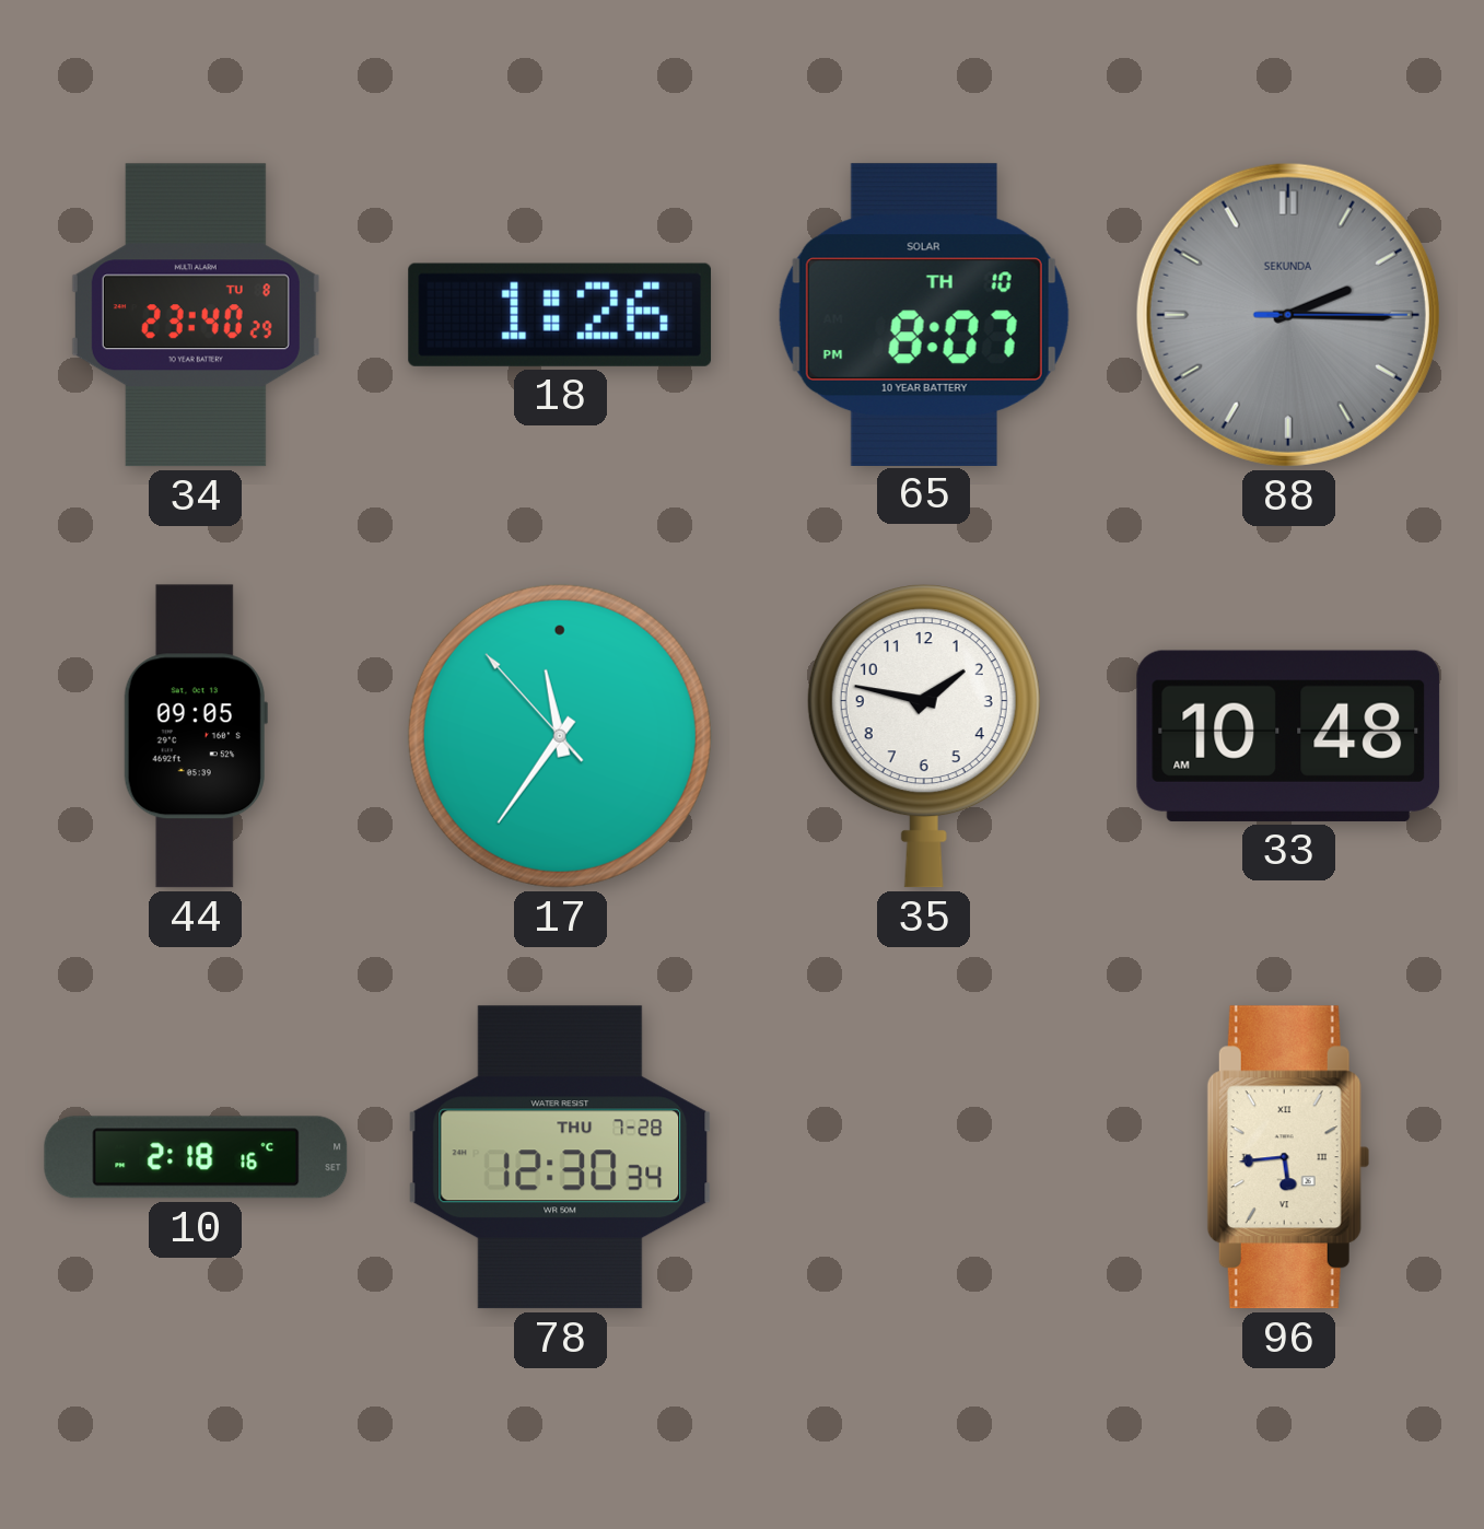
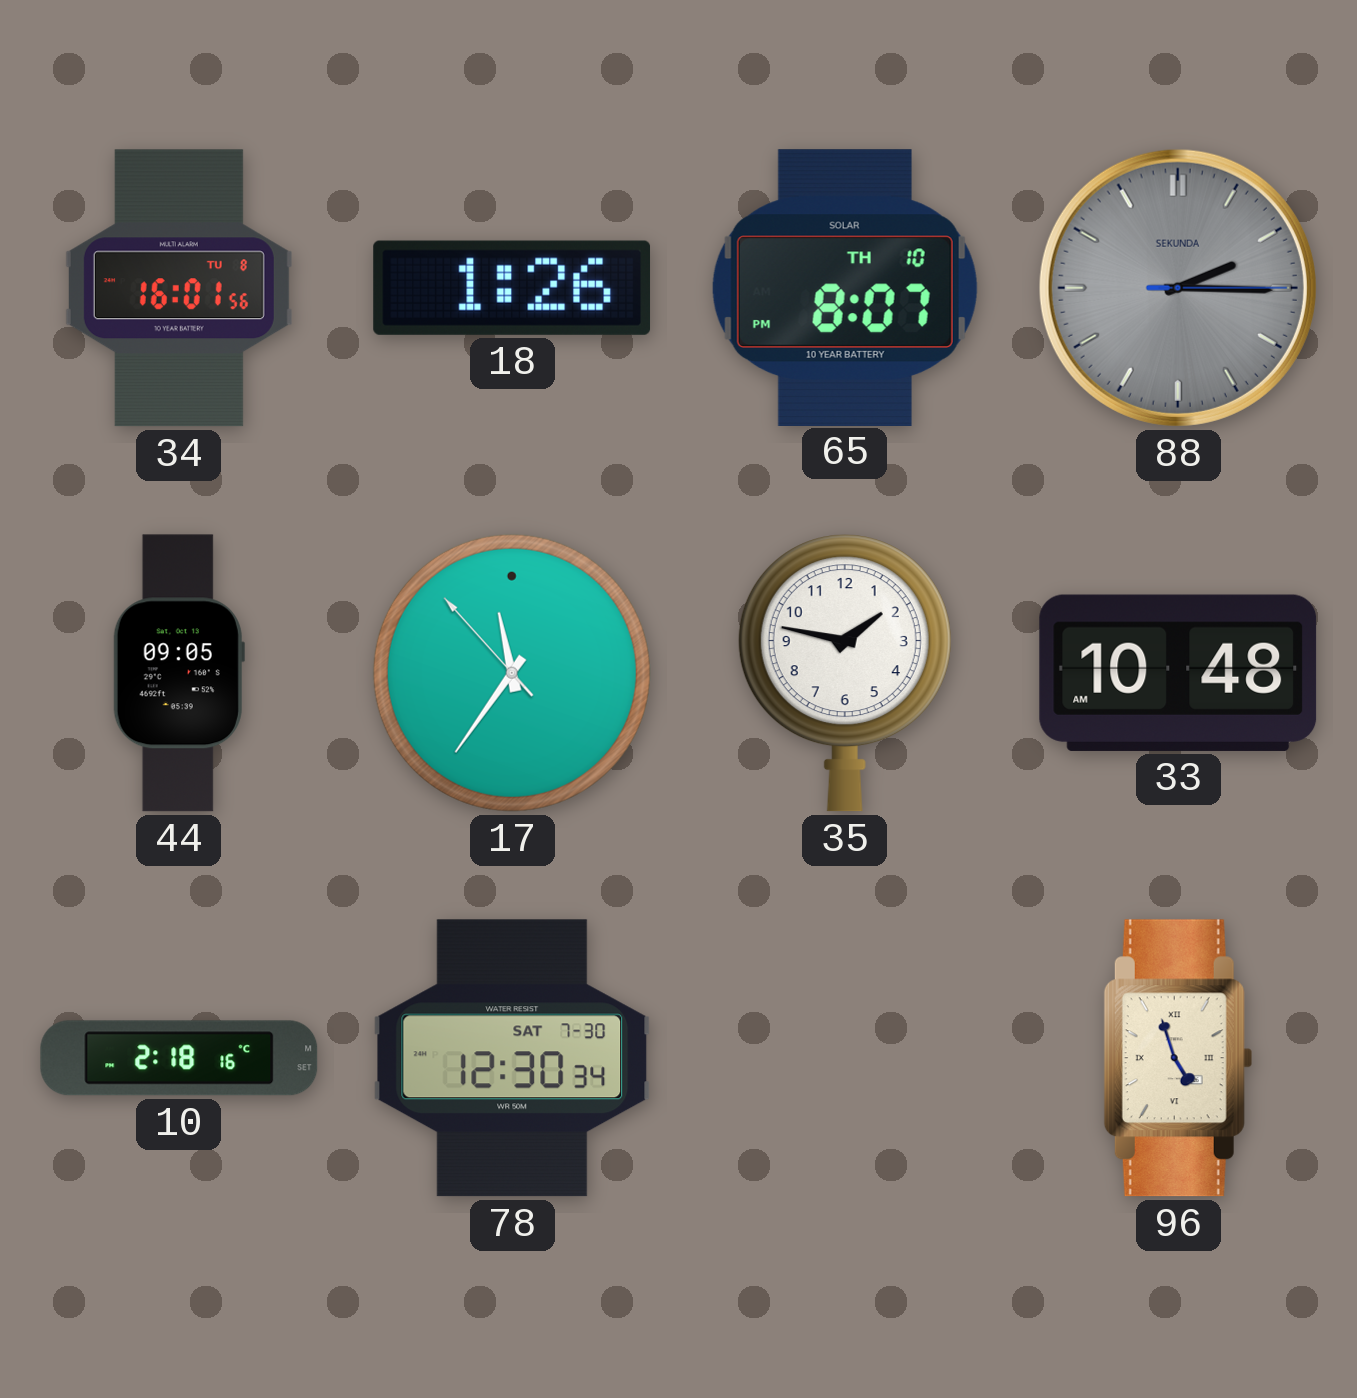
34: 23:40 -> 16:01
78 date: THU 7-28 -> SAT 7-30
96: 5:44 -> 4:57
